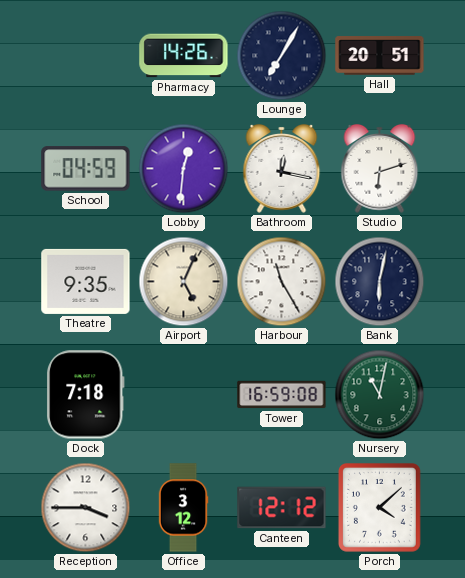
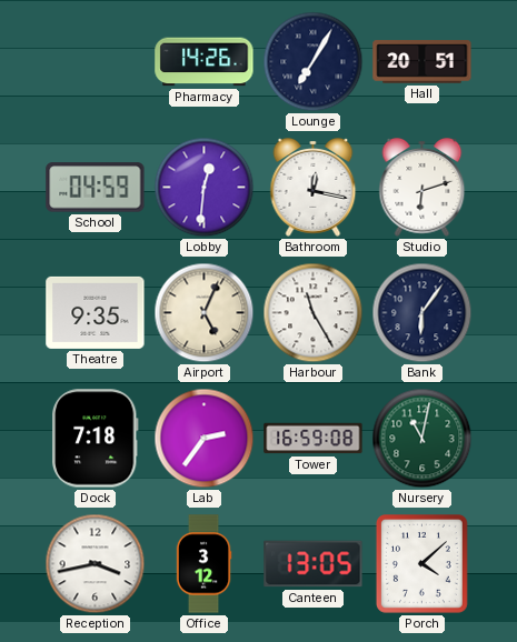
Bank: 6:02 -> 6:06
Lab: none -> 2:36
Reception: 3:45 -> 3:43
Canteen: 12:12 -> 13:05
